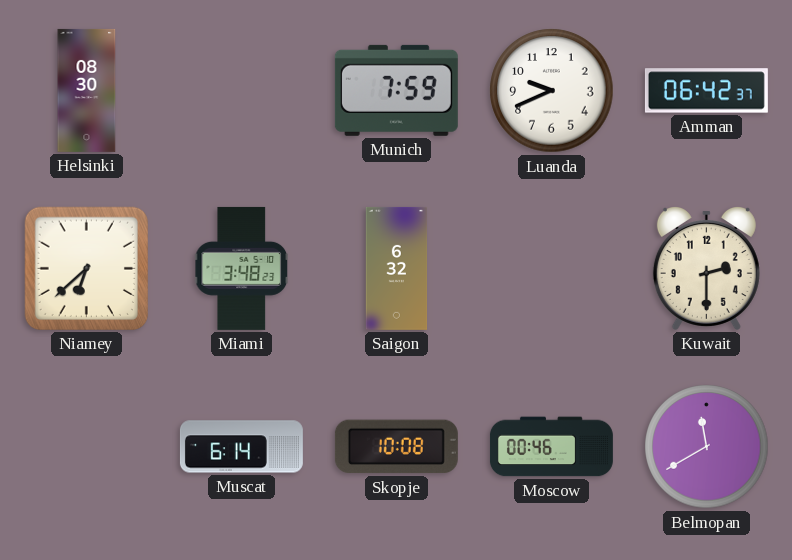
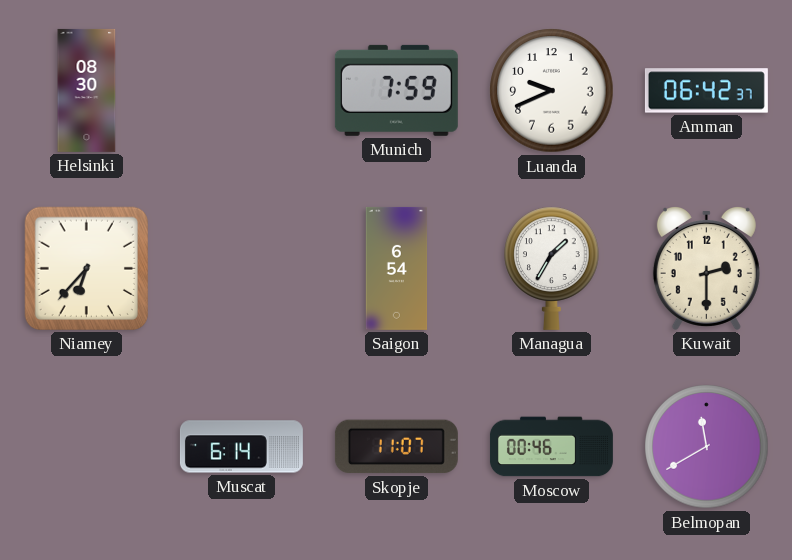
Niamey: 6:38 -> 6:37
Miami: 3:48 -> none
Saigon: 6:32 -> 6:54
Managua: none -> 1:35
Skopje: 10:08 -> 11:07
